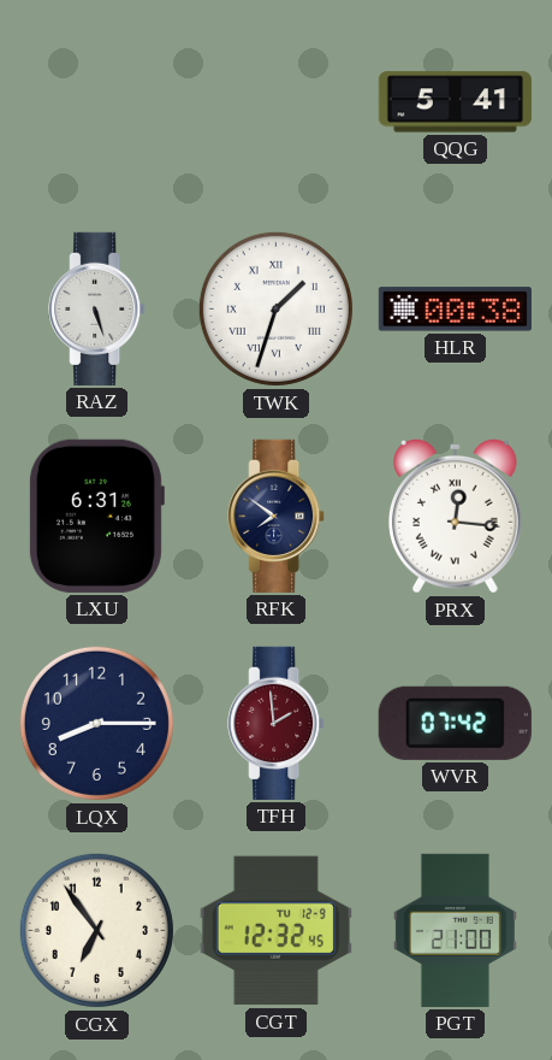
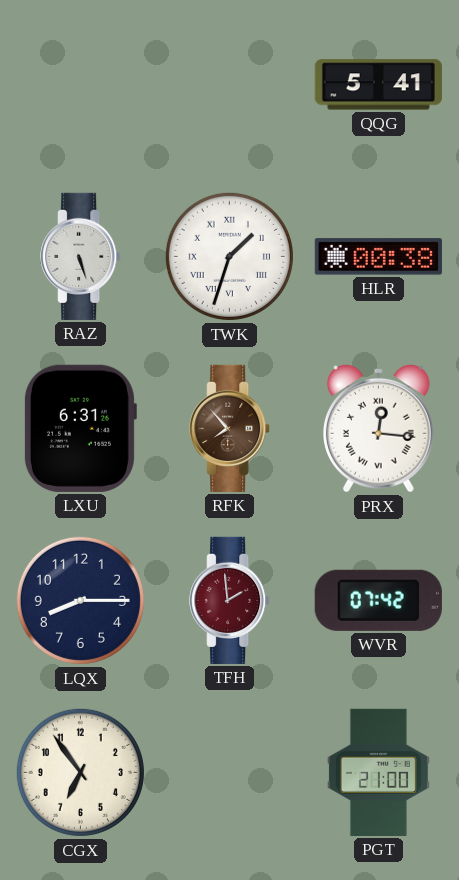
RFK: 7:51 -> 7:53
RFK dial: navy -> brown
CGT: 12:32 -> none
